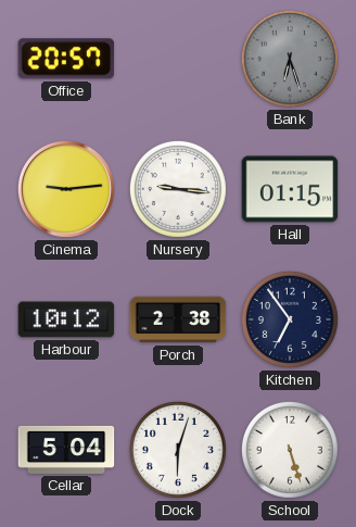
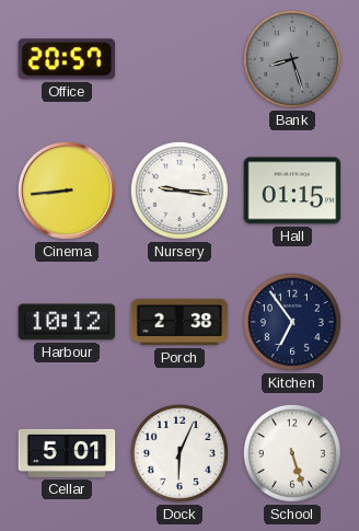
Bank: 6:27 -> 8:27
Cinema: 9:14 -> 8:44
Cellar: 5:04 -> 5:01
Dock: 6:03 -> 6:04
